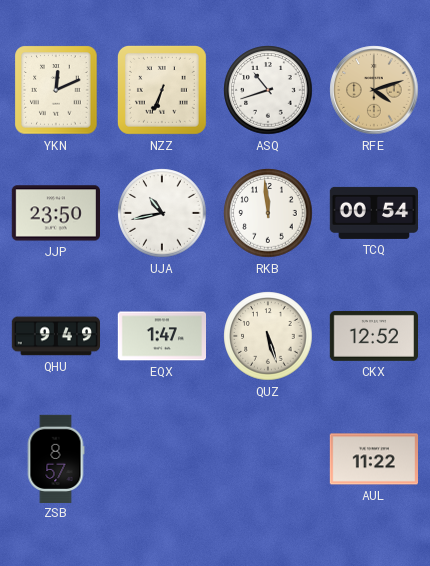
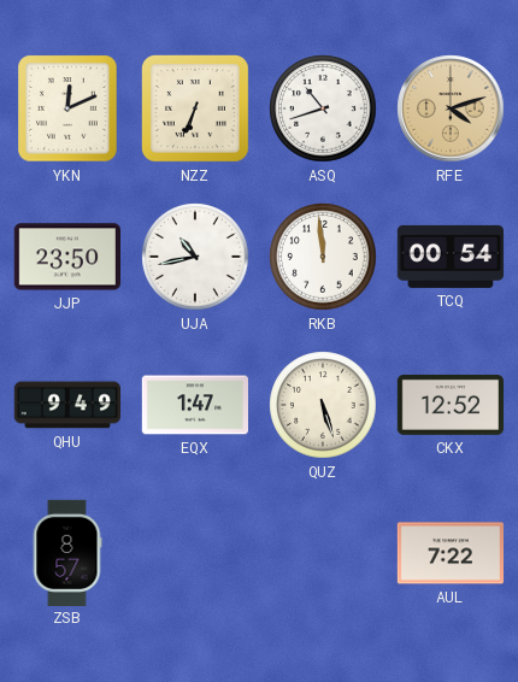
AUL: 11:22 -> 7:22
